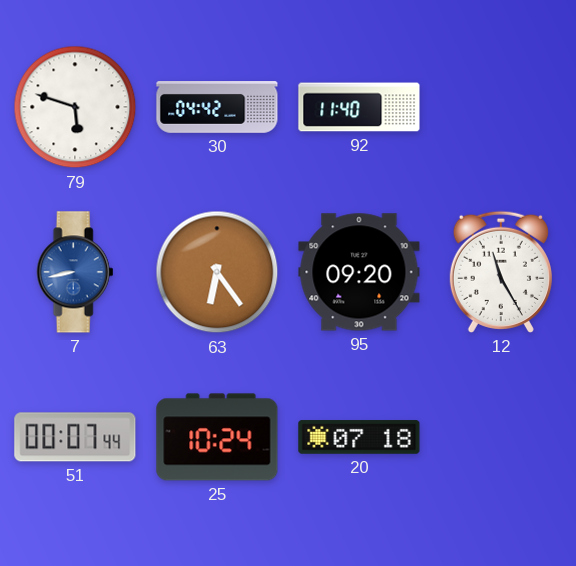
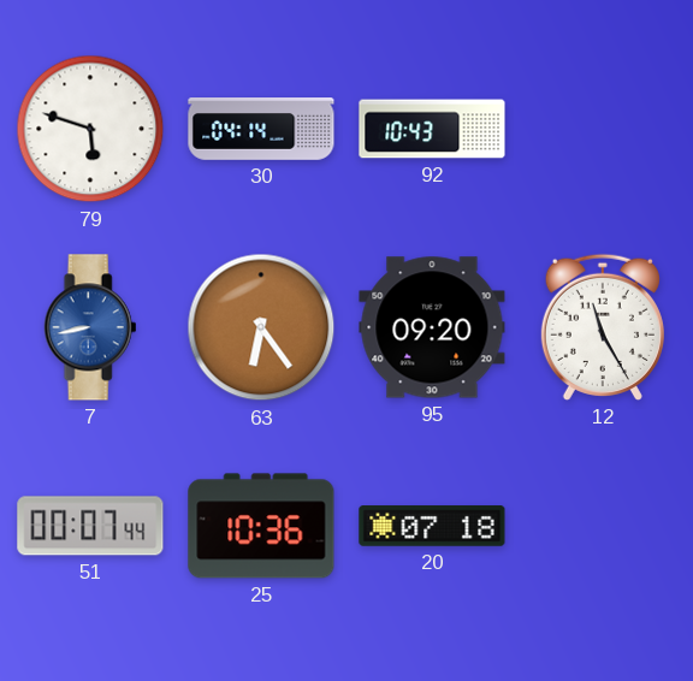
30: 04:42 -> 04:14
92: 11:40 -> 10:43
25: 10:24 -> 10:36
